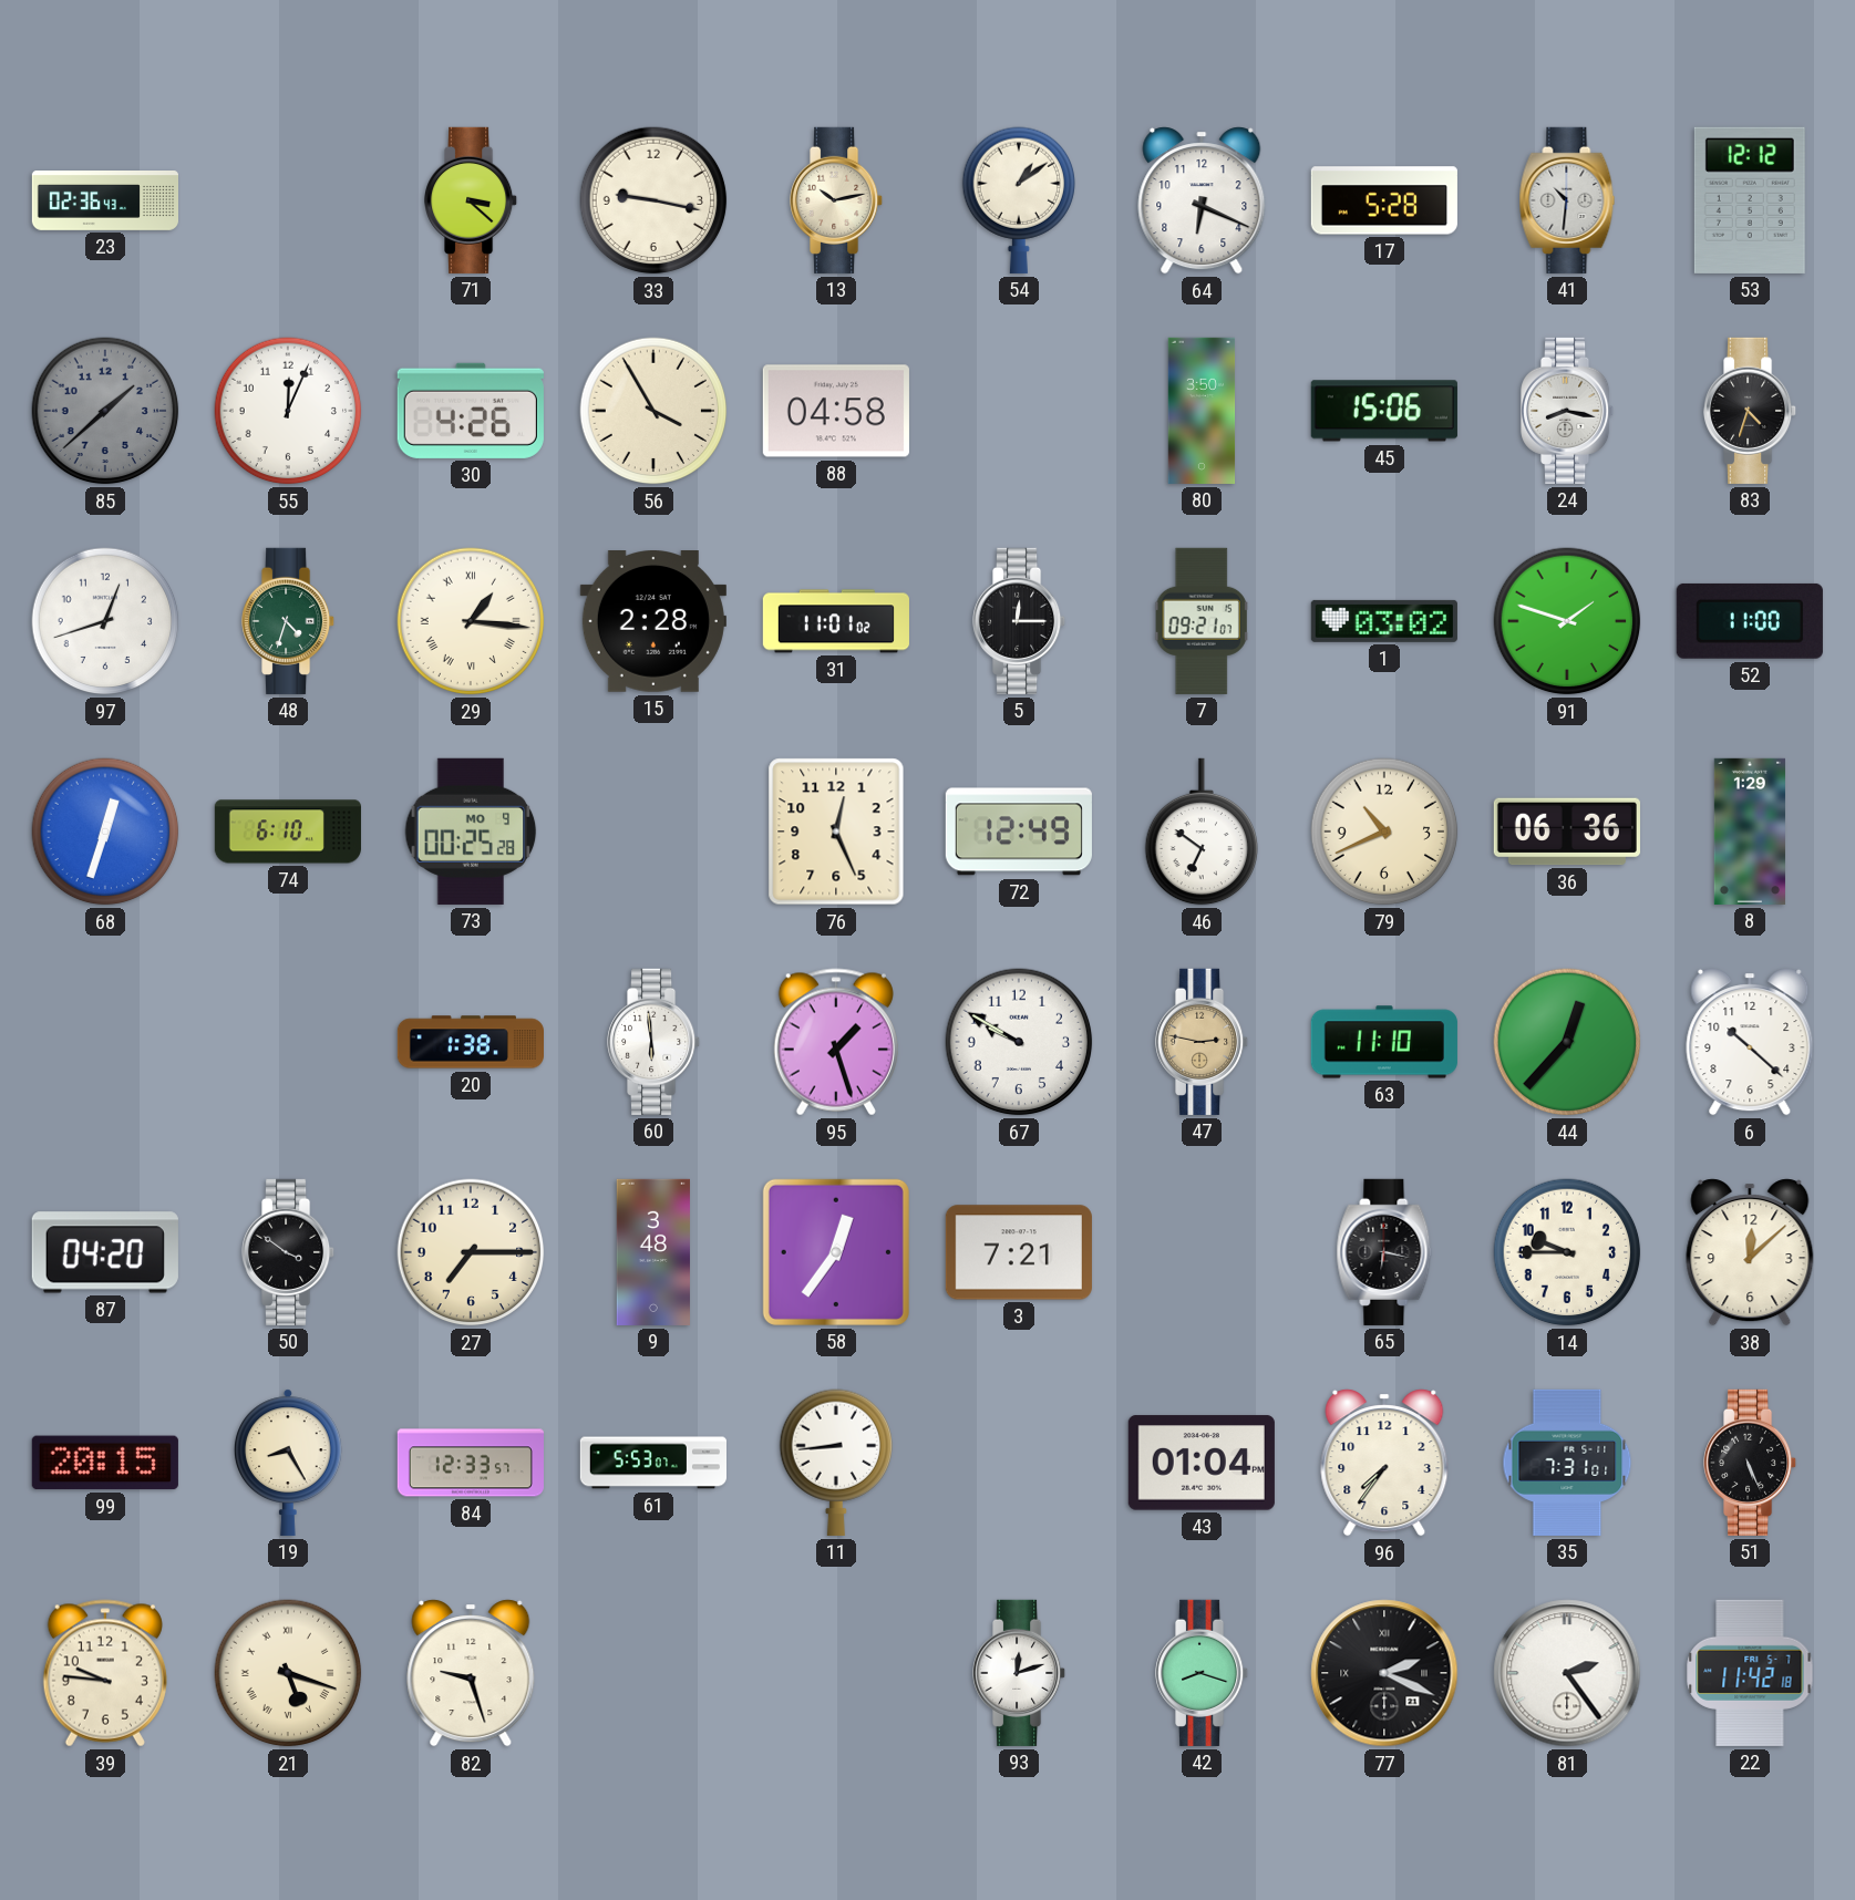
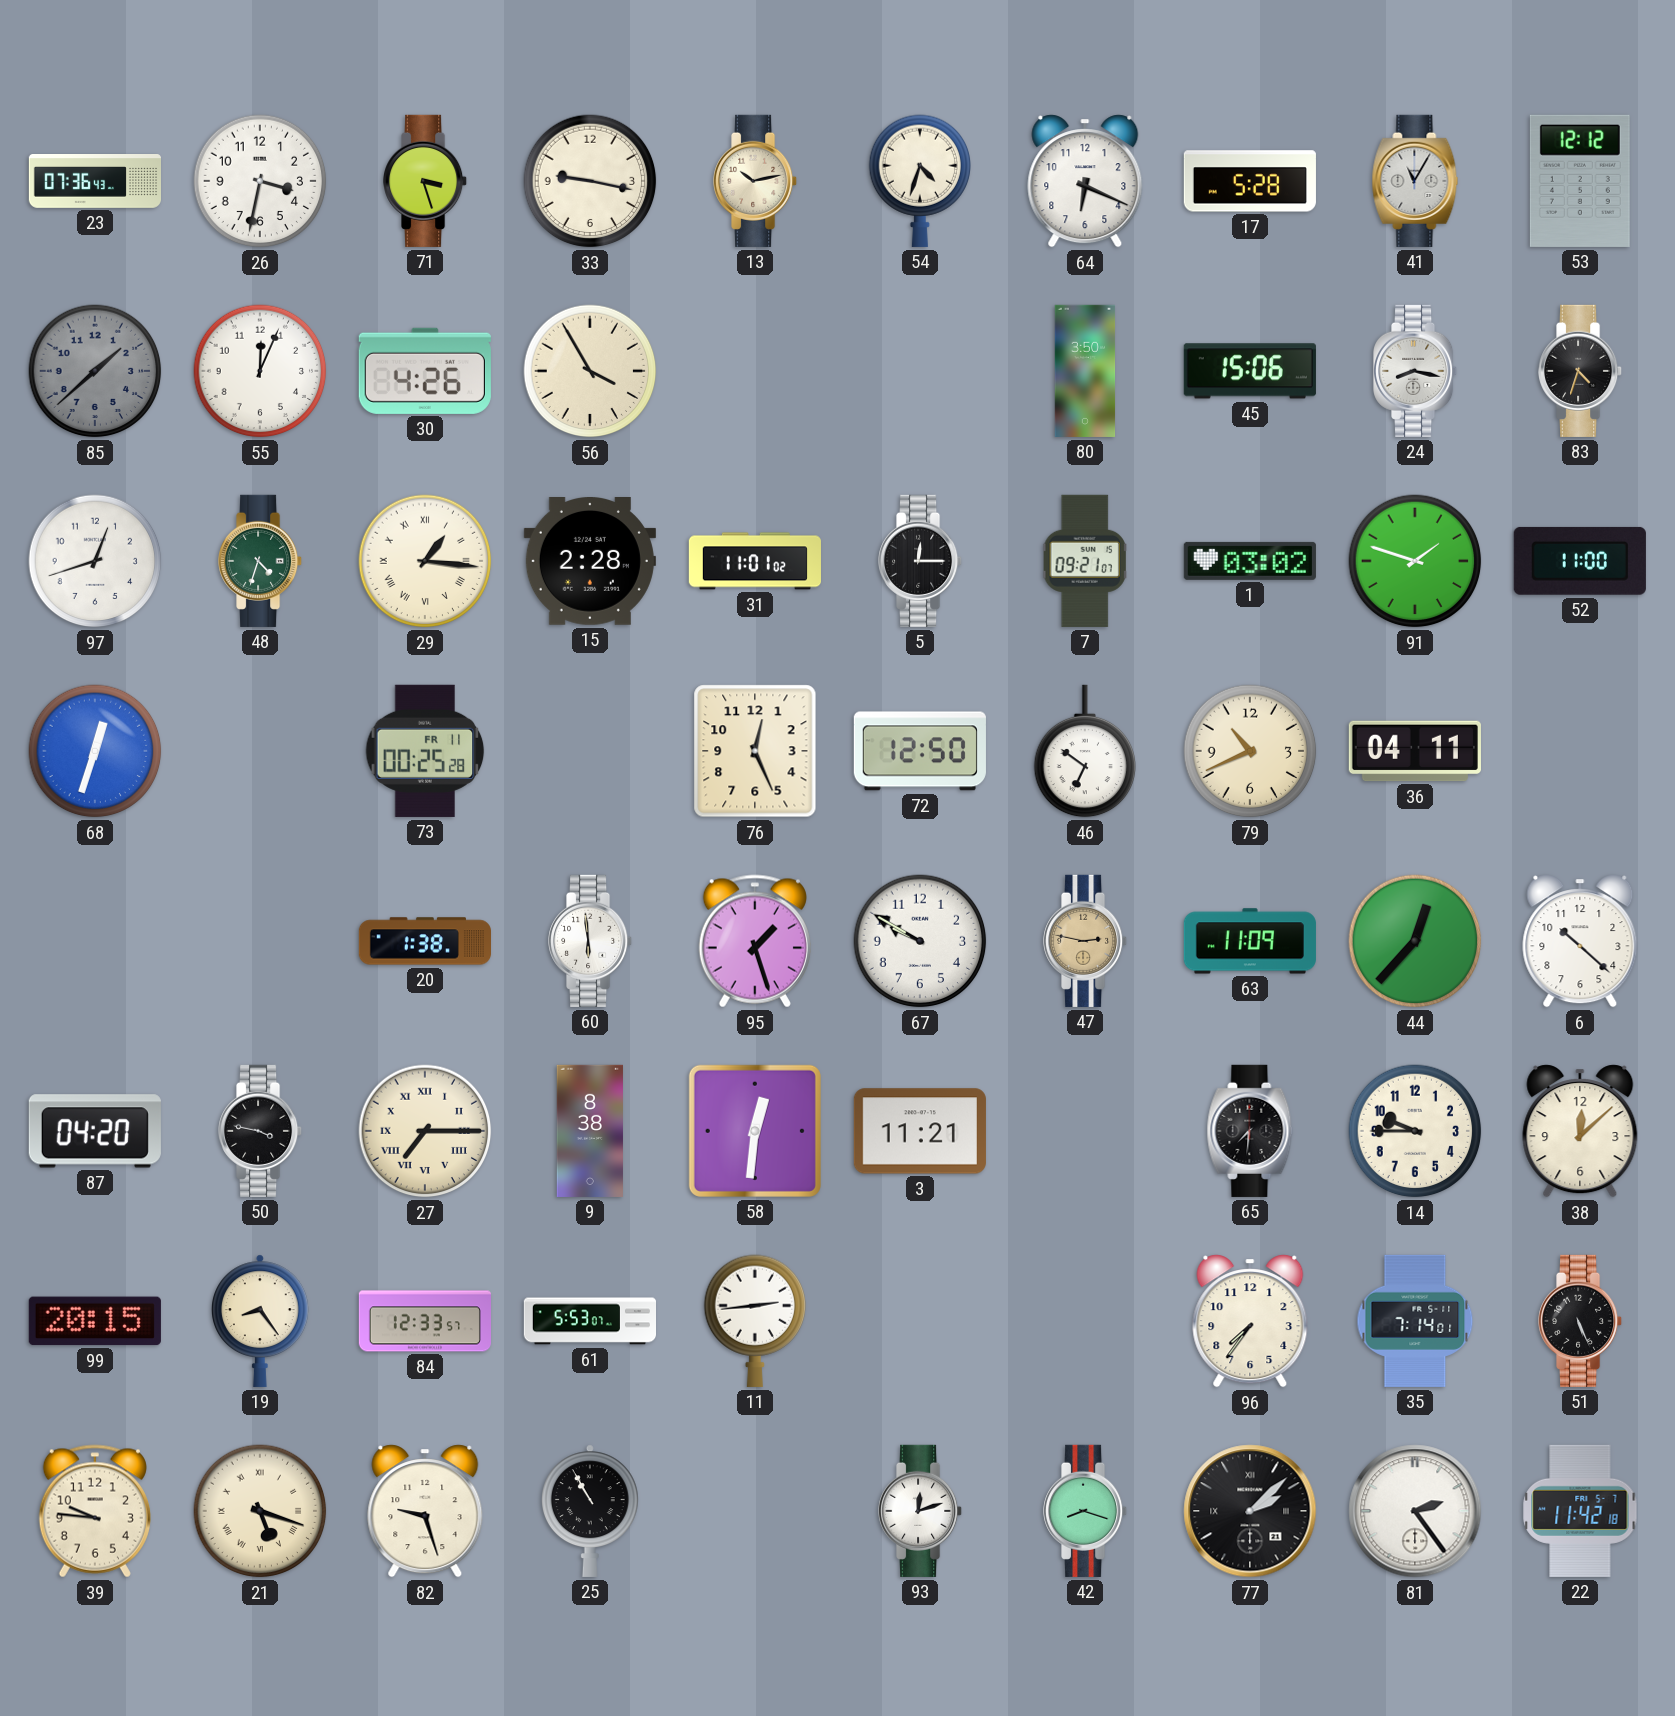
23: 02:36 -> 07:36
26: none -> 3:32
71: 3:22 -> 3:27
54: 1:09 -> 4:33
41: 10:31 -> 11:05
88: 04:58 -> none
74: 6:10 -> none
73 date: MO 9 -> FR 11
72: 12:49 -> 12:50
36: 06:36 -> 04:11
8: 1:29 -> none
63: 11:10 -> 11:09
50: 3:51 -> 3:47
27 numerals: Arabic -> Roman
9: 3:48 -> 8:38
58: 12:36 -> 12:31
3: 7:21 -> 11:21
65: 6:17 -> 7:31
19: 8:25 -> 8:24
11: 8:44 -> 2:44
43: 01:04 -> none
35: 7:31 -> 7:14
25: none -> 10:55
77: 2:19 -> 2:08
